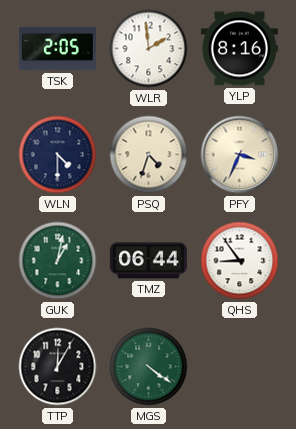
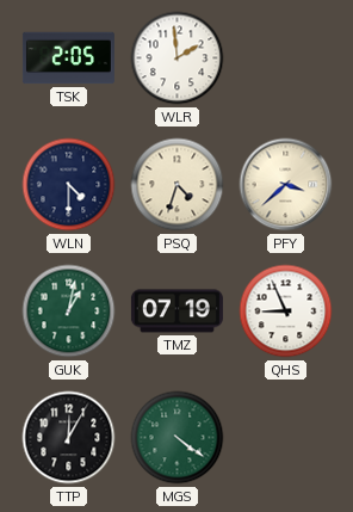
YLP: 8:16 -> none
PFY: 3:34 -> 3:38
TMZ: 06:44 -> 07:19
QHS: 8:54 -> 8:56
